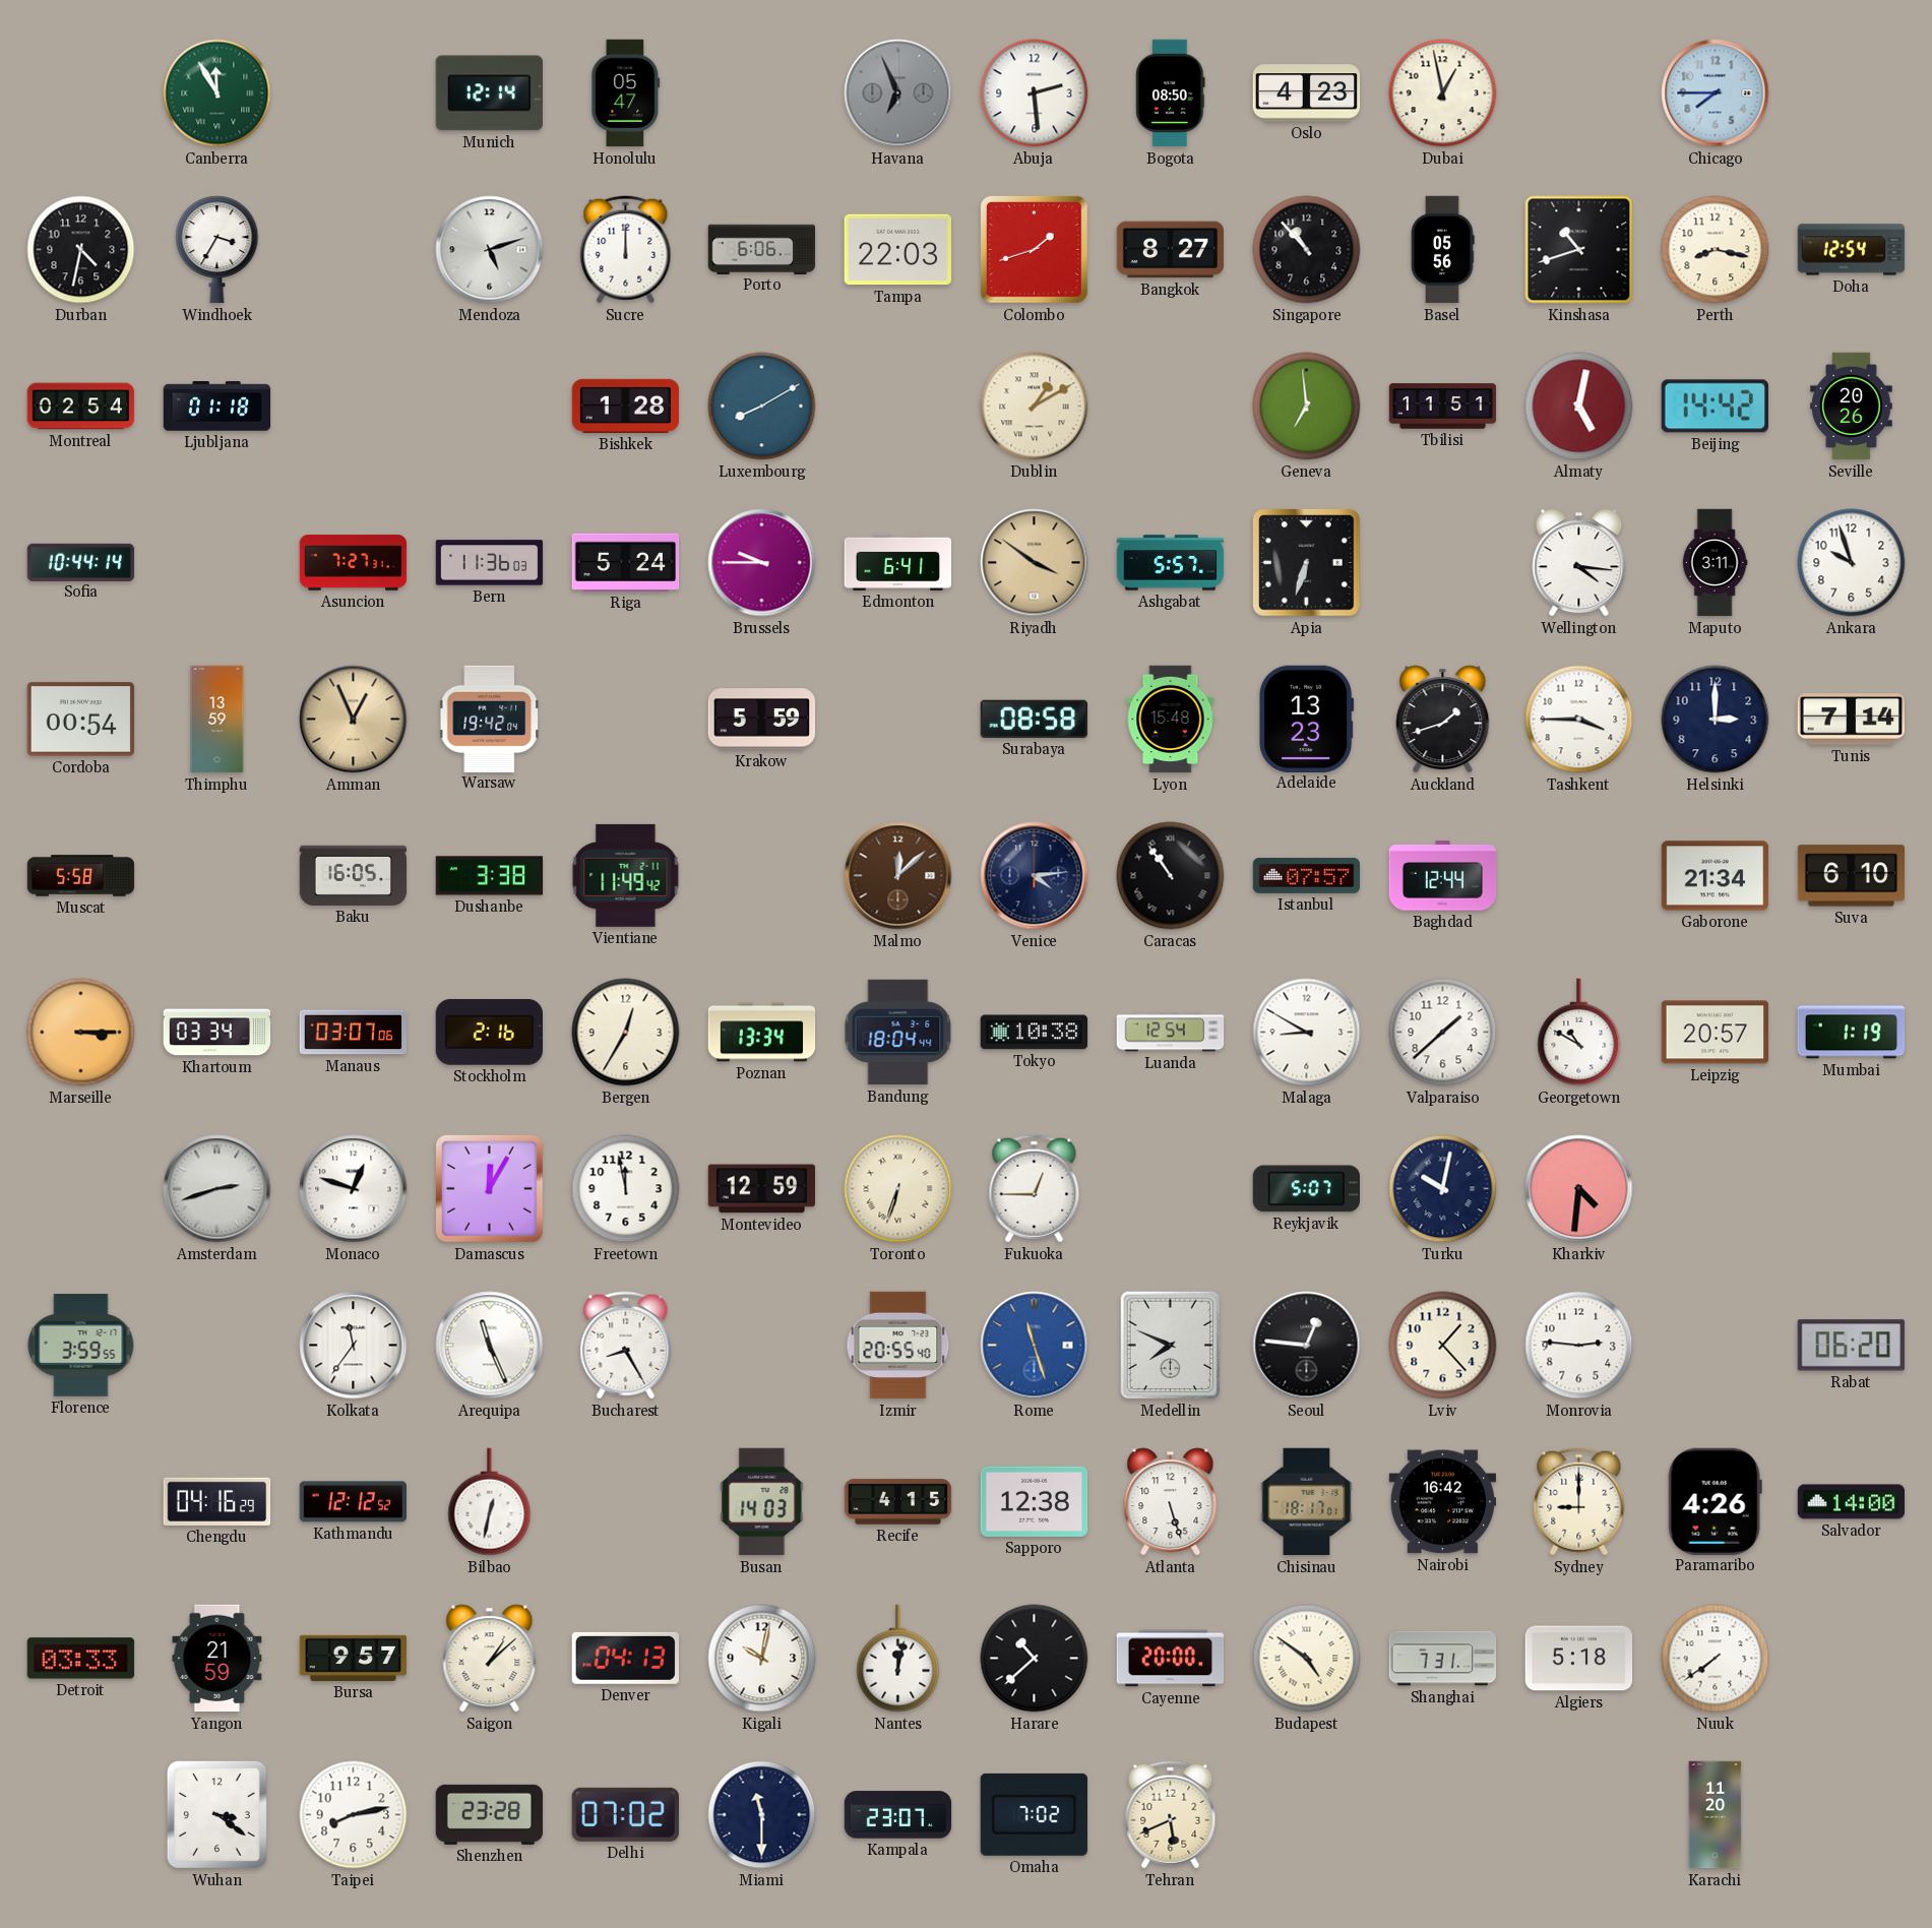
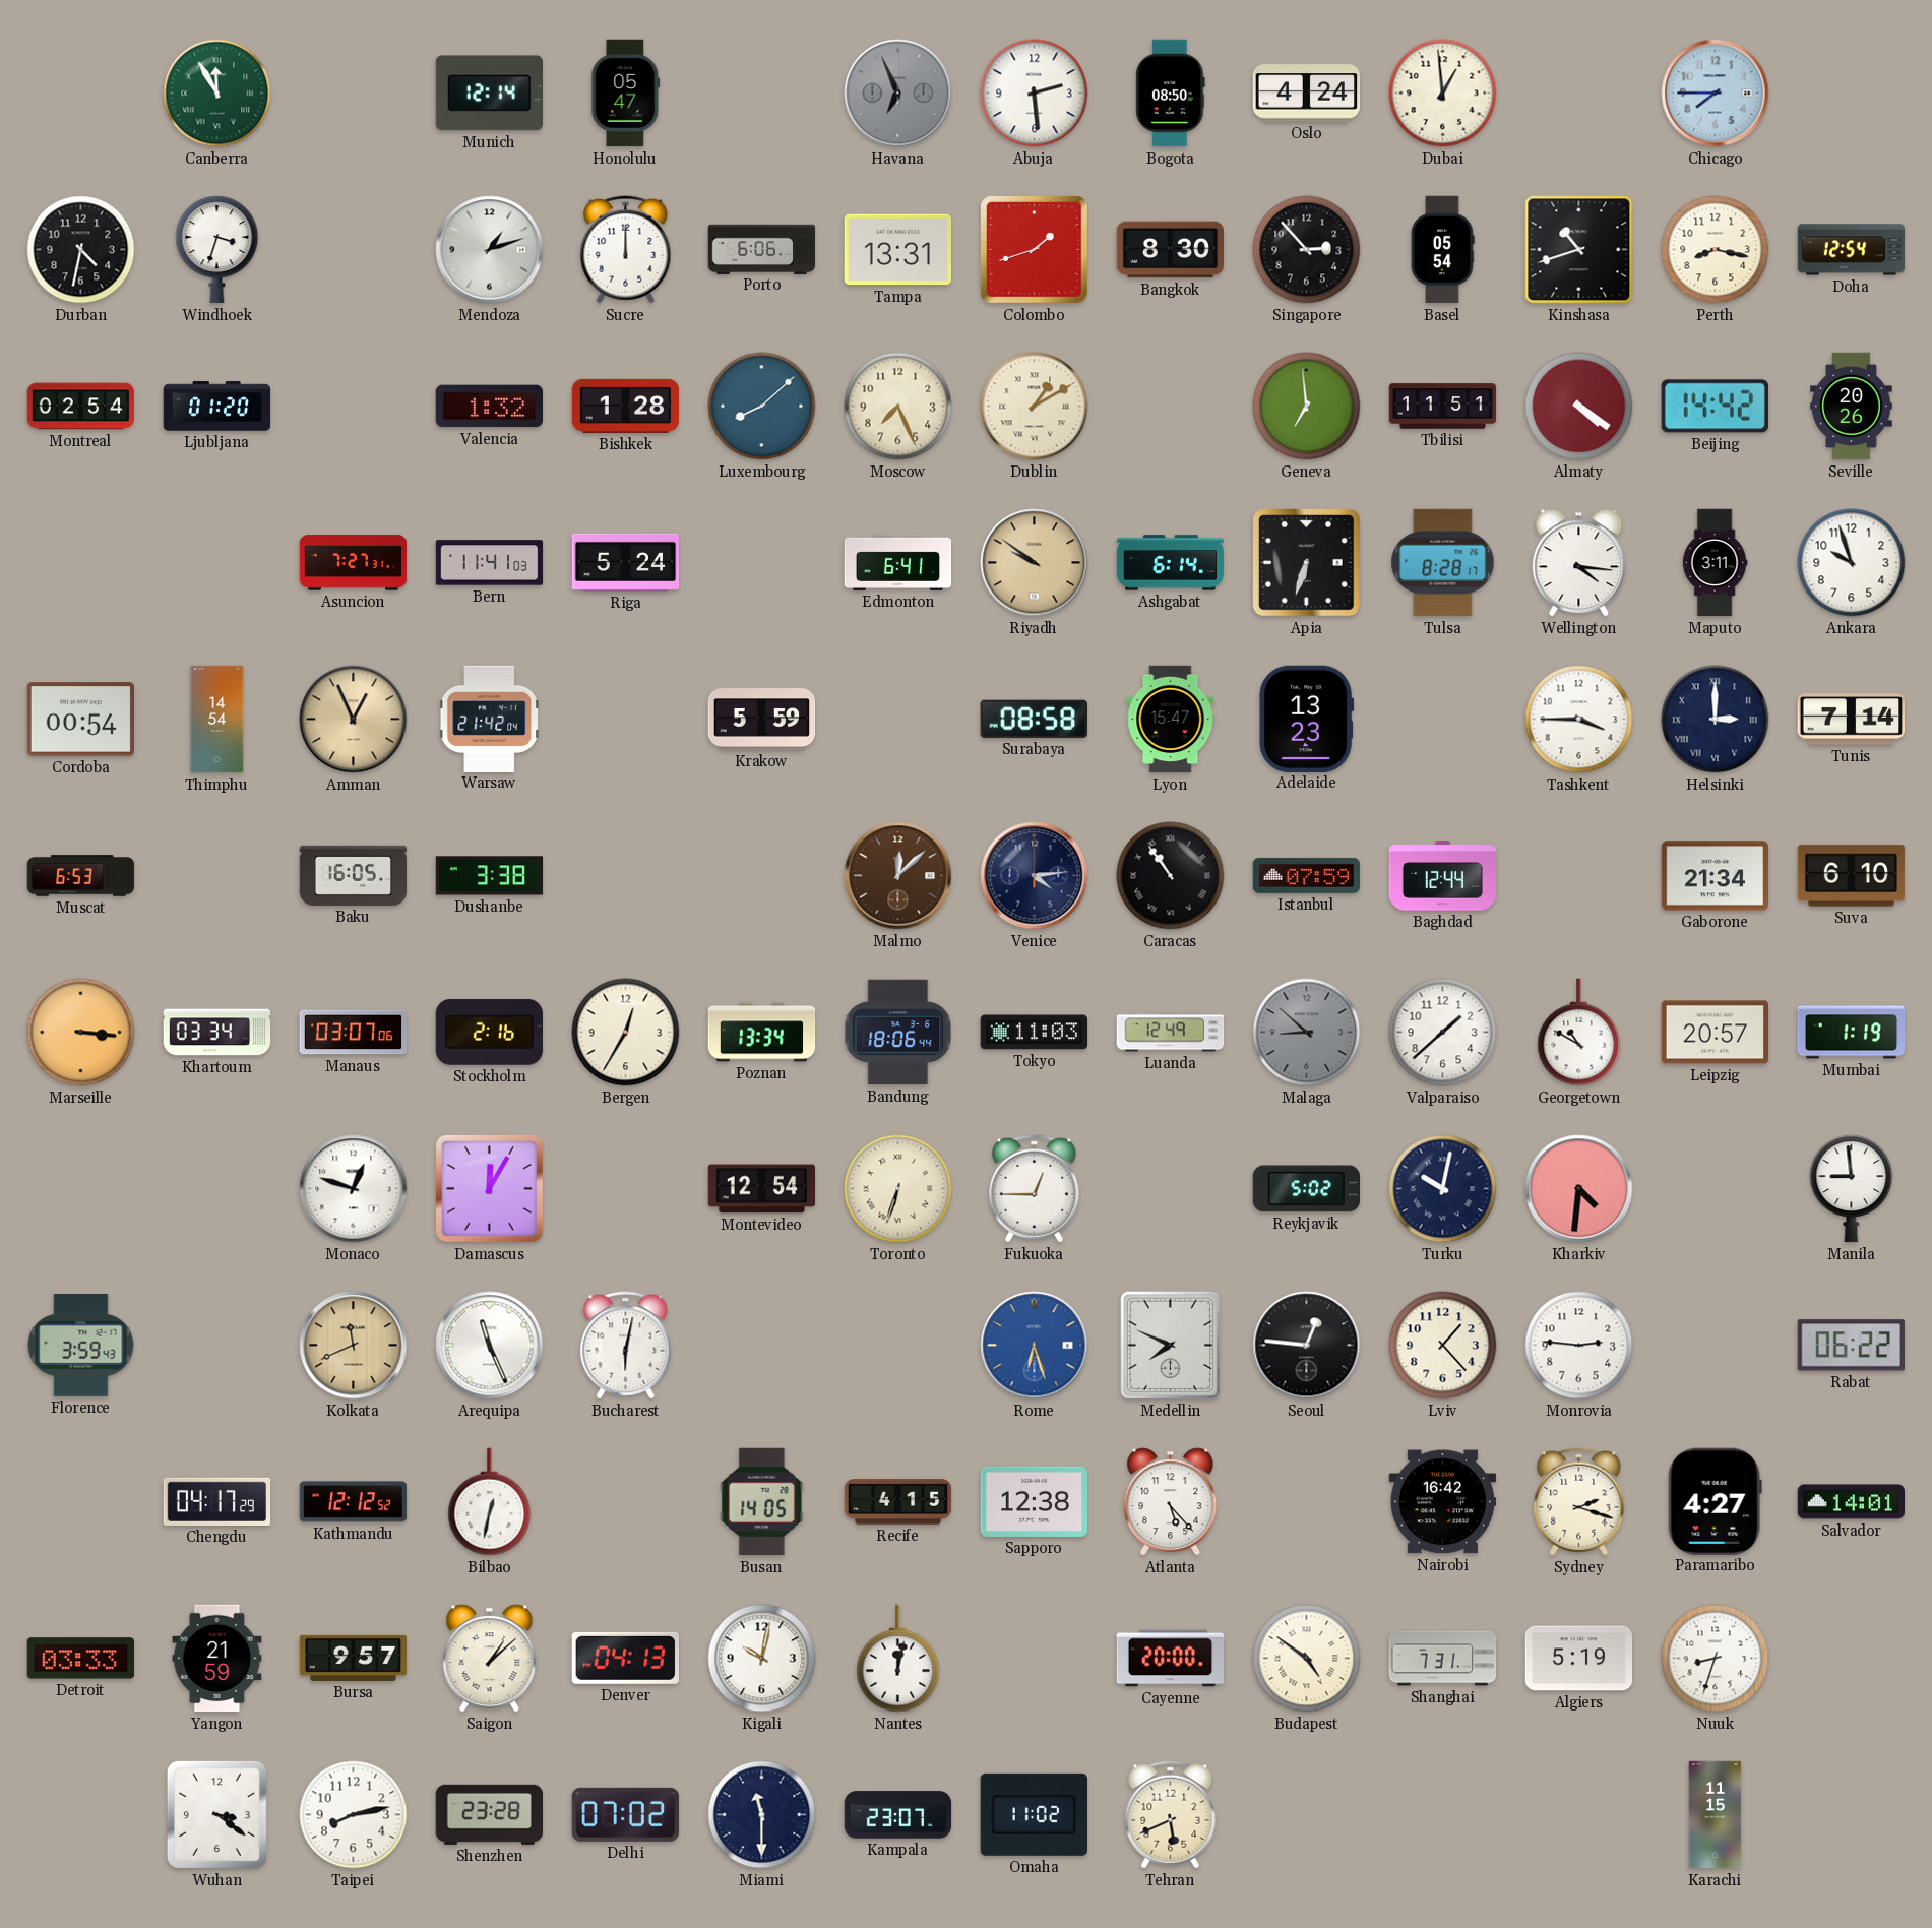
Oslo: 4:23 -> 4:24
Dubai: 12:58 -> 12:59
Windhoek: 3:35 -> 3:33
Mendoza: 5:12 -> 1:12
Tampa: 22:03 -> 13:31
Bangkok: 8:27 -> 8:30
Singapore: 10:53 -> 2:53
Basel: 05:56 -> 05:54
Ljubljana: 01:18 -> 01:20
Valencia: none -> 1:32
Luxembourg: 8:10 -> 8:08
Moscow: none -> 7:26
Almaty: 5:02 -> 4:21
Sofia: 10:44 -> none
Bern: 11:36 -> 11:41
Brussels: 9:45 -> none
Riyadh: 3:51 -> 9:51
Ashgabat: 5:57 -> 6:14
Tulsa: none -> 8:28
Thimphu: 13:59 -> 14:54
Warsaw: 19:42 -> 21:42
Lyon: 15:48 -> 15:47
Auckland: 1:42 -> none
Helsinki numerals: Arabic -> Roman
Muscat: 5:58 -> 6:53
Vientiane: 11:49 -> none
Istanbul: 07:57 -> 07:59
Marseille: 3:15 -> 3:16
Bandung: 18:04 -> 18:06
Tokyo: 10:38 -> 11:03
Luanda: 12:54 -> 12:49
Malaga: 8:50 -> 8:52
Malaga dial: white -> grey
Amsterdam: 2:42 -> none
Freetown: 11:58 -> none
Montevideo: 12:59 -> 12:54
Reykjavik: 5:07 -> 5:02
Manila: none -> 8:59
Florence: 3:59:55 -> 3:59:43
Kolkata: 11:36 -> 11:41
Kolkata dial: white -> champagne
Bucharest: 8:25 -> 6:02
Izmir: 20:55 -> none
Rome: 11:27 -> 6:27
Rabat: 06:20 -> 06:22
Chengdu: 04:16 -> 04:17
Busan: 14:03 -> 14:05
Atlanta: 5:27 -> 5:23
Chisinau: 18:17 -> none
Sydney: 9:00 -> 2:18
Paramaribo: 4:26 -> 4:27
Salvador: 14:00 -> 14:01
Harare: 10:38 -> none
Algiers: 5:18 -> 5:19
Nuuk: 7:39 -> 8:33
Omaha: 7:02 -> 11:02
Karachi: 11:20 -> 11:15
